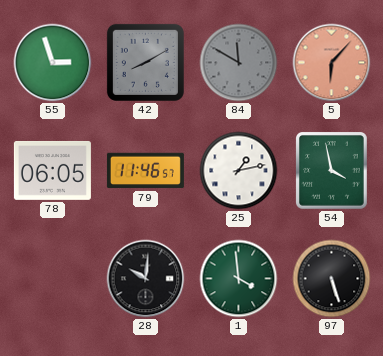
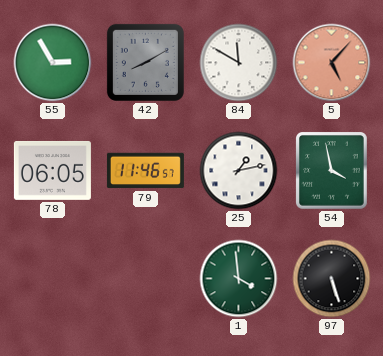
55: 2:57 -> 2:55
84 dial: grey -> white
5: 6:07 -> 5:07
28: 10:01 -> none
